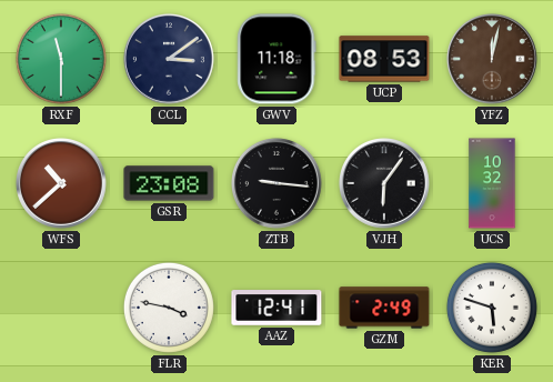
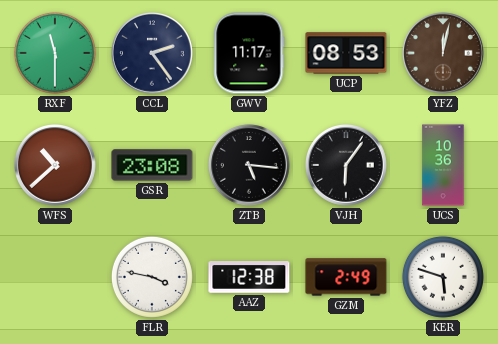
CCL: 3:09 -> 2:24
GWV: 11:18 -> 11:17
ZTB: 9:16 -> 5:16
UCS: 10:32 -> 10:36
AAZ: 12:41 -> 12:38
